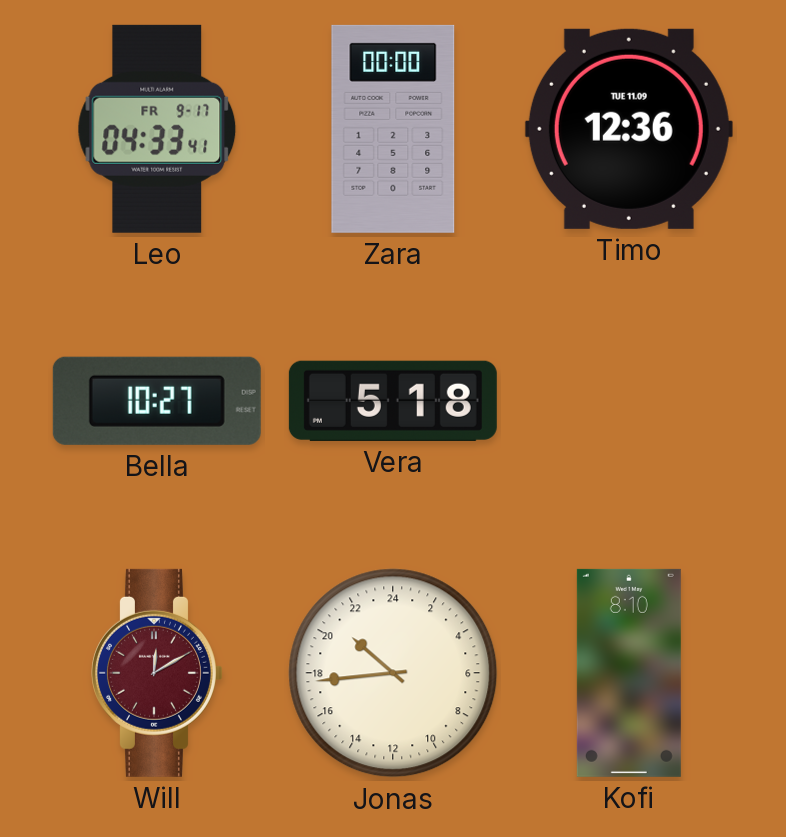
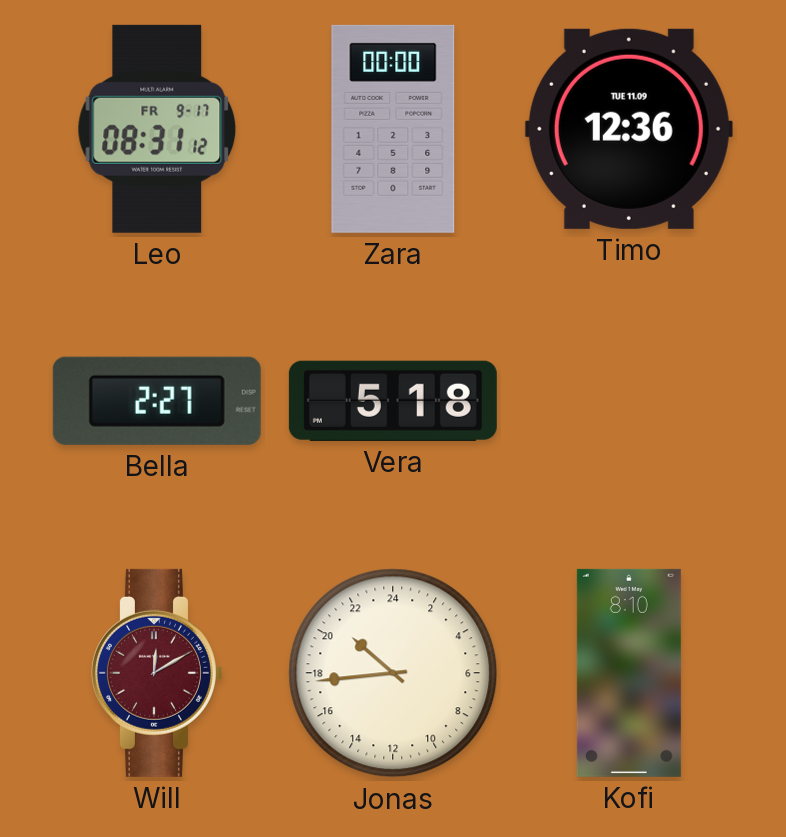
Leo: 04:33 -> 08:31
Bella: 10:27 -> 2:27
